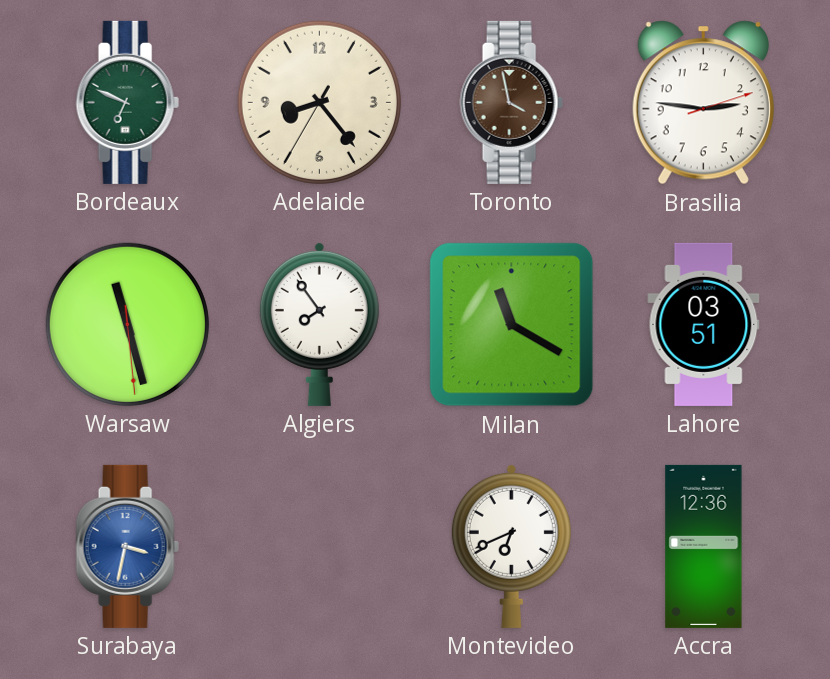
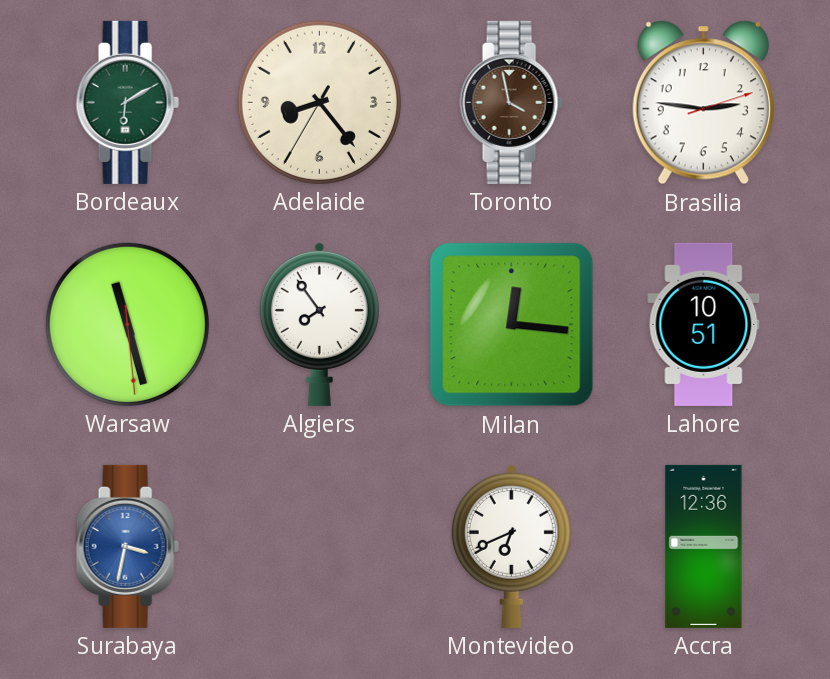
Bordeaux: 6:49 -> 6:10
Milan: 11:20 -> 12:16
Lahore: 03:51 -> 10:51
